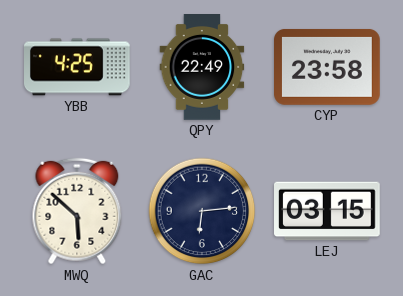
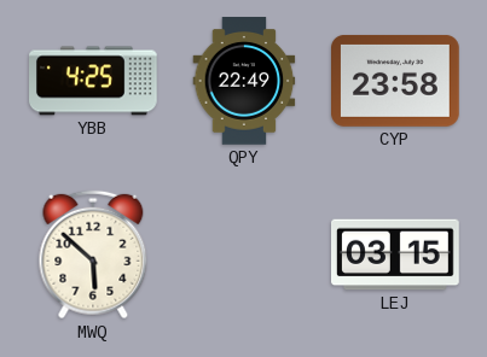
GAC: 6:14 -> none
